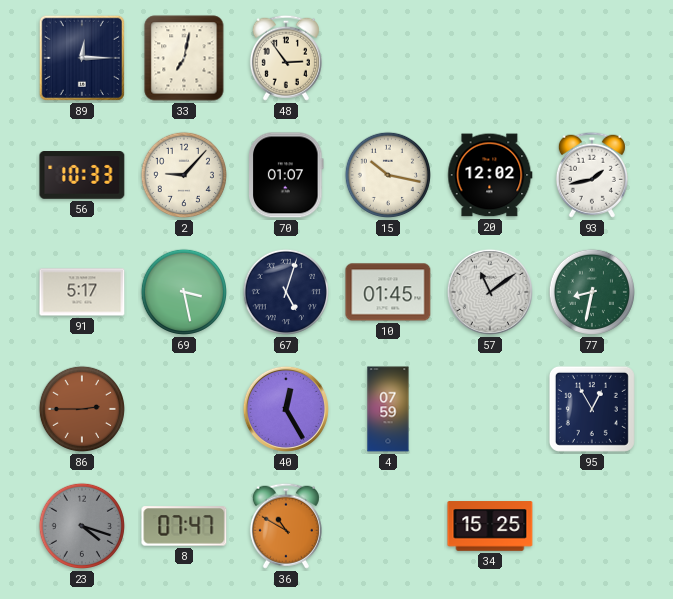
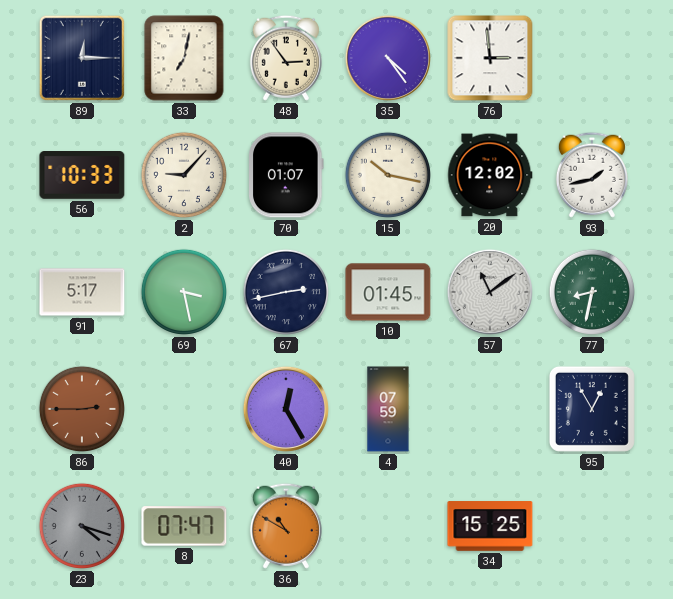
35: none -> 4:24
76: none -> 2:59
67: 5:03 -> 2:43
